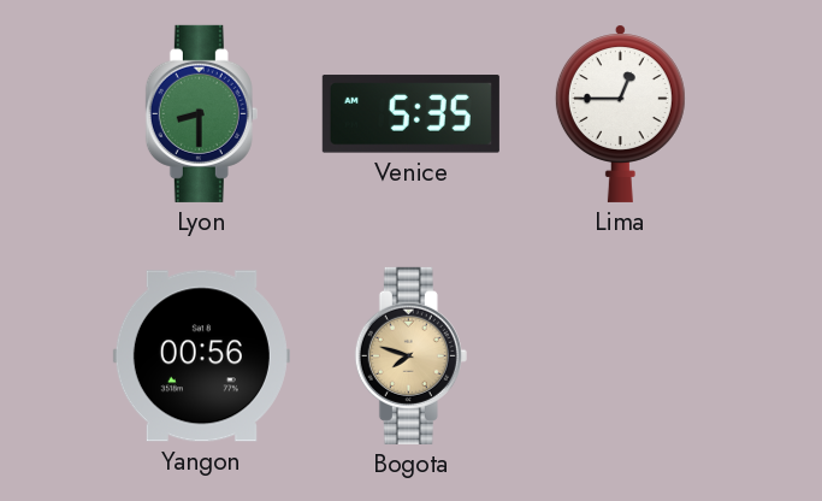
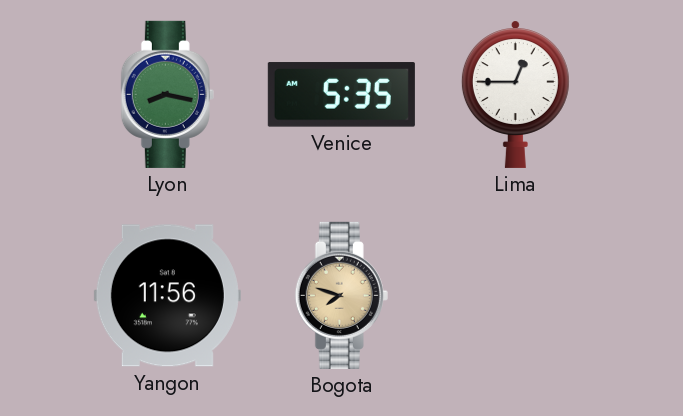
Lyon: 8:30 -> 8:17
Yangon: 00:56 -> 11:56
